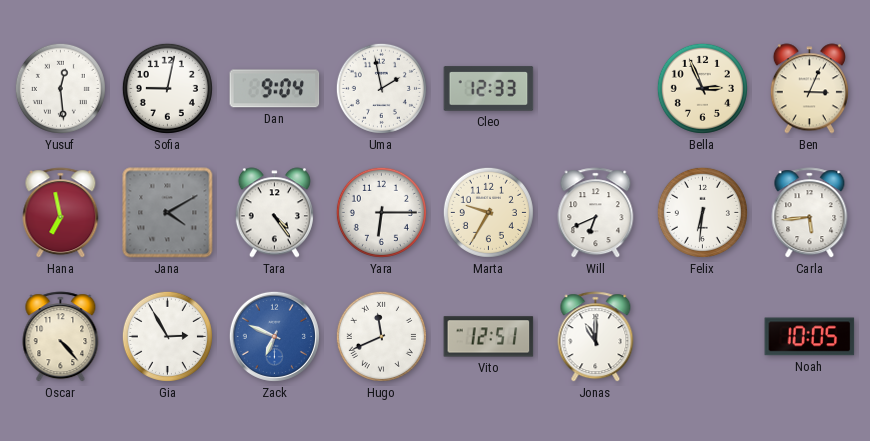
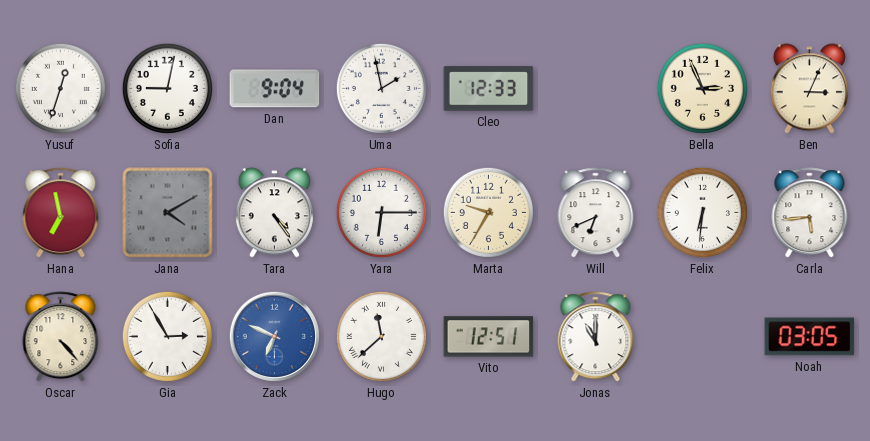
Yusuf: 12:29 -> 12:33
Hugo: 11:41 -> 11:38
Noah: 10:05 -> 03:05
